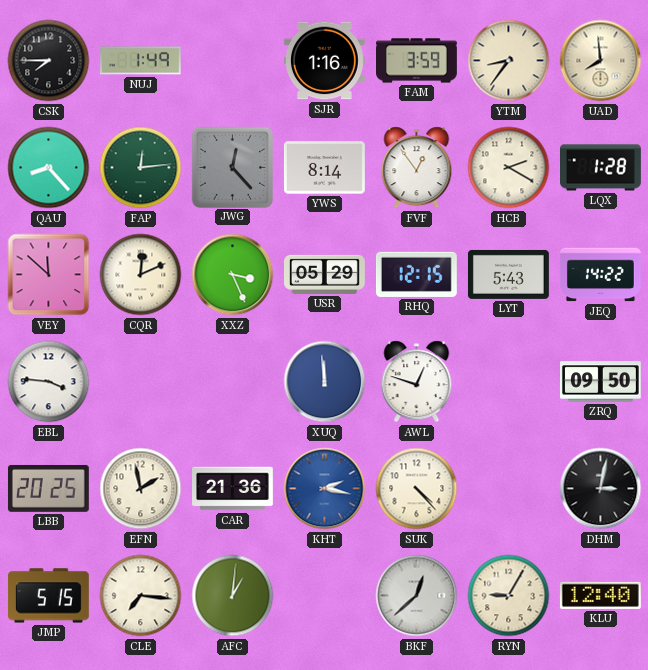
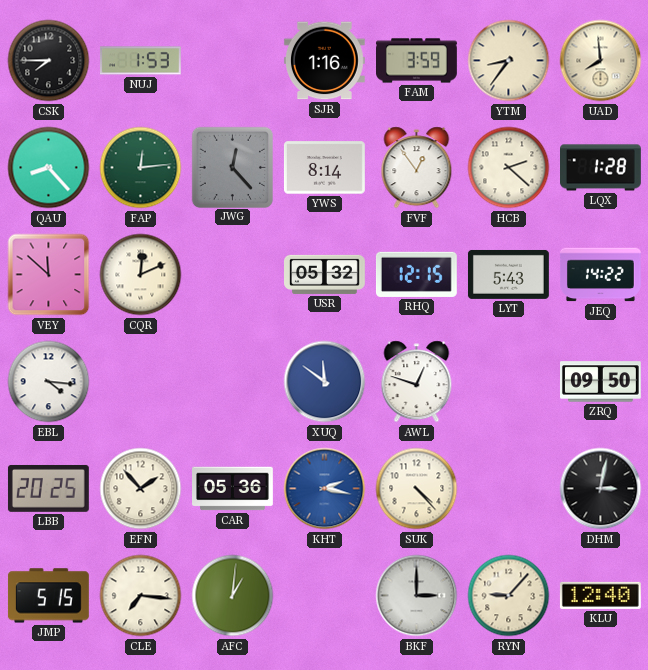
NUJ: 1:49 -> 1:53
HCB: 2:20 -> 2:22
XXZ: 3:26 -> none
USR: 05:29 -> 05:32
EBL: 3:46 -> 4:16
XUQ: 11:59 -> 11:51
EFN: 1:58 -> 1:53
CAR: 21:36 -> 05:36
BKF: 12:38 -> 3:00
RYN: 9:05 -> 9:07
